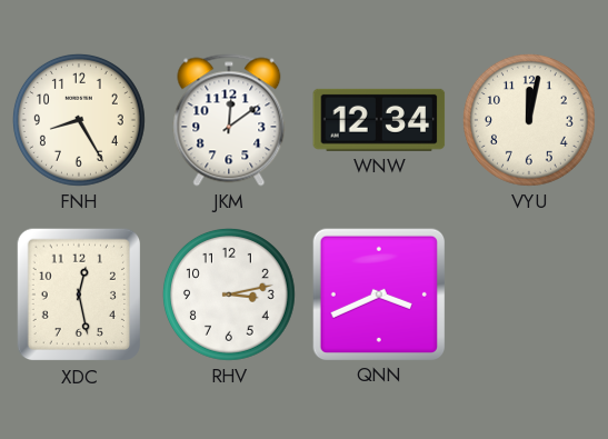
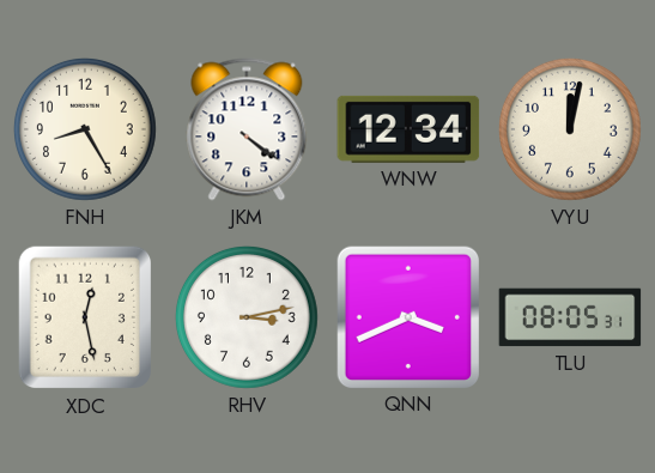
JKM: 12:09 -> 4:21
TLU: none -> 08:05
